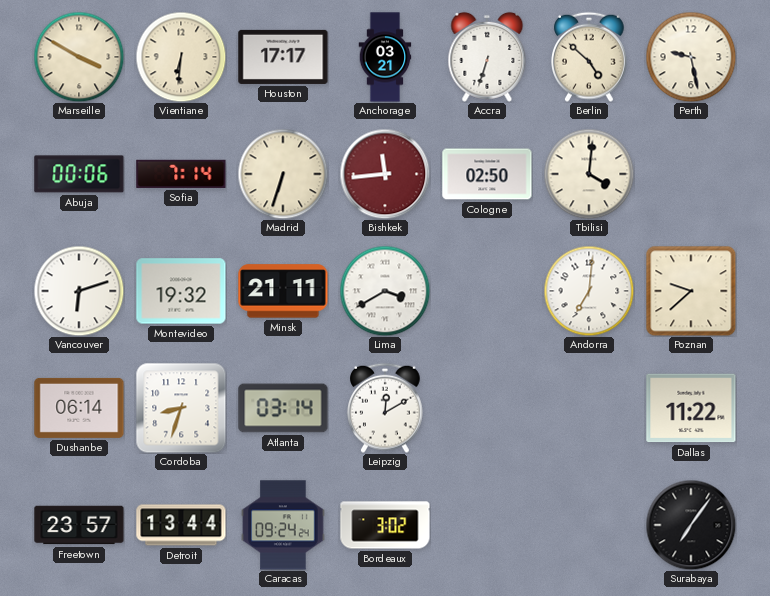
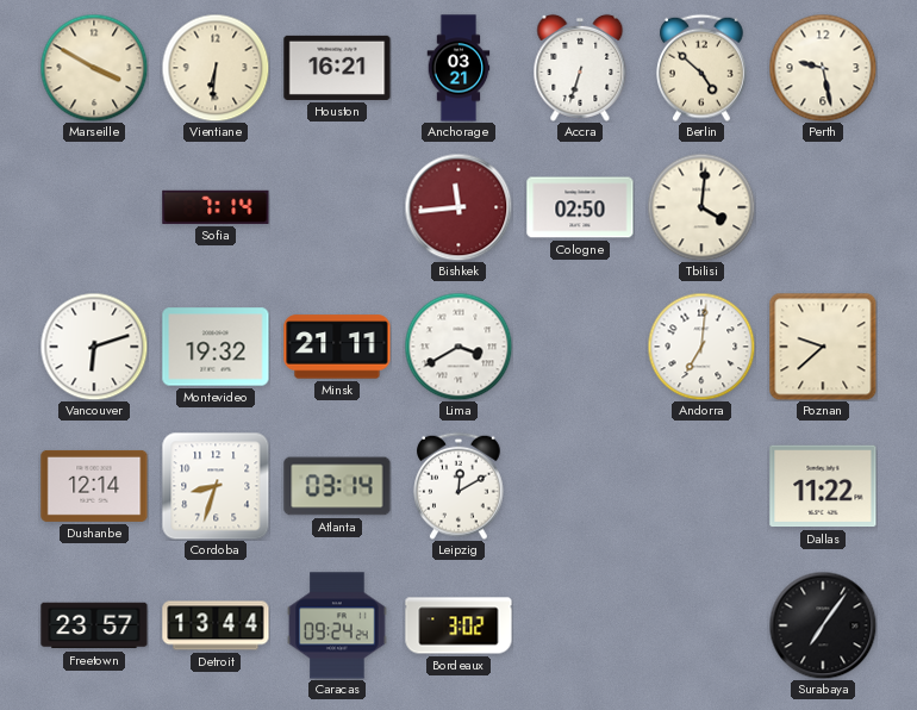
Houston: 17:17 -> 16:21
Abuja: 00:06 -> none
Madrid: 6:33 -> none
Dushanbe: 06:14 -> 12:14
